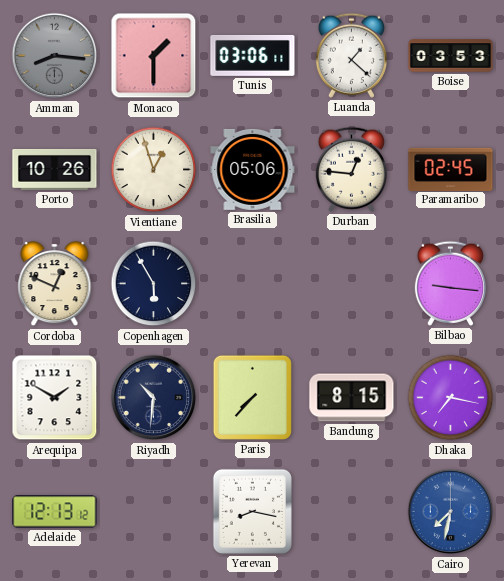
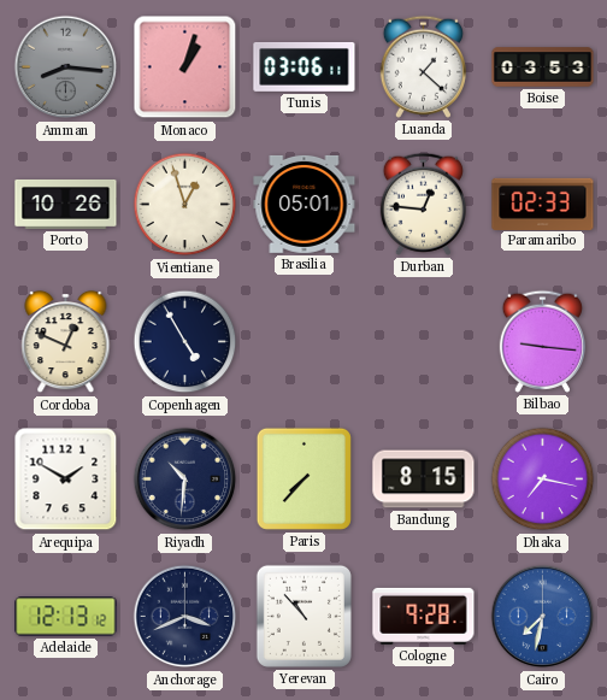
Monaco: 1:30 -> 1:03
Brasilia: 05:06 -> 05:01
Paramaribo: 02:45 -> 02:33
Copenhagen: 5:55 -> 4:55
Anchorage: none -> 3:41
Yerevan: 8:17 -> 10:53
Cologne: none -> 9:28
